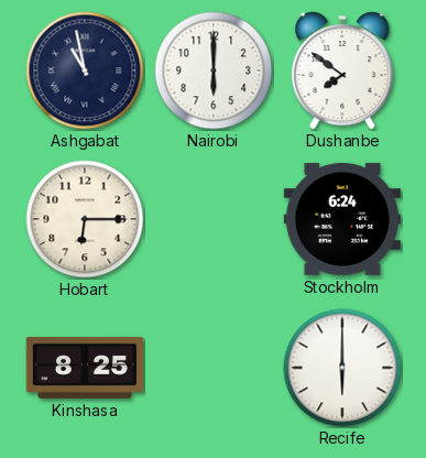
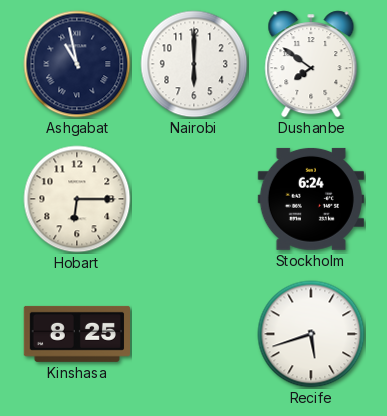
Recife: 6:00 -> 5:42
